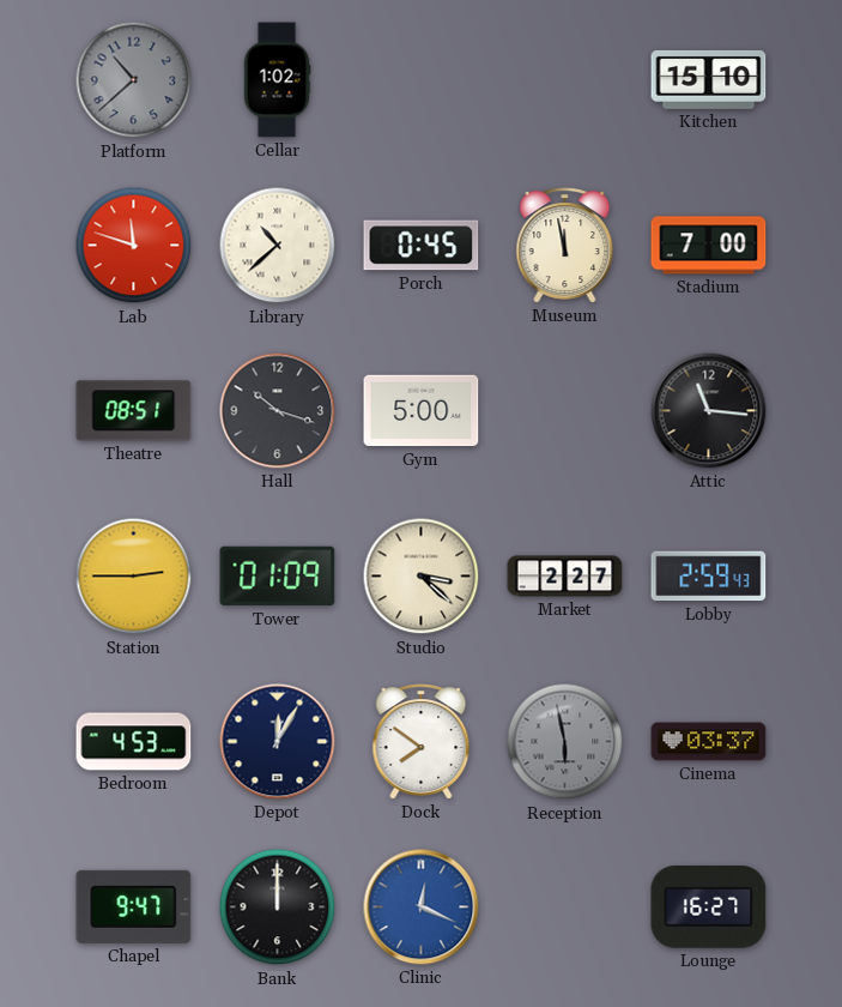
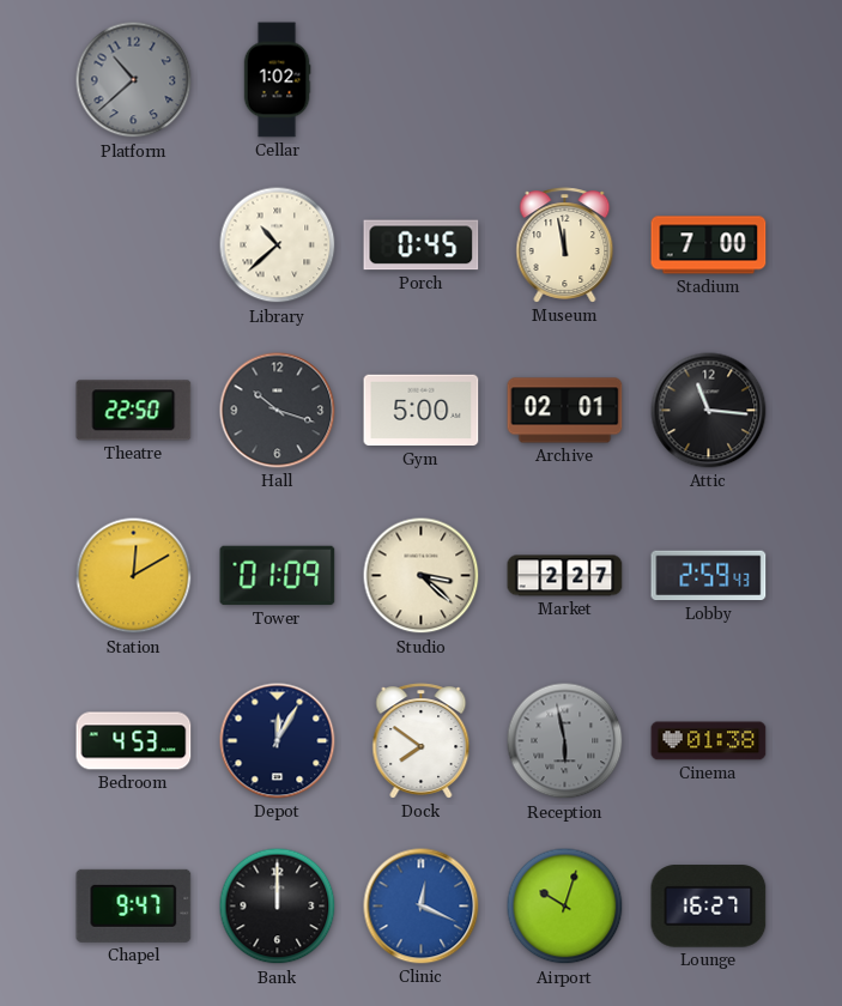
Kitchen: 15:10 -> none
Lab: 11:48 -> none
Theatre: 08:51 -> 22:50
Archive: none -> 02:01
Station: 2:45 -> 12:10
Cinema: 03:37 -> 01:38
Airport: none -> 10:03
